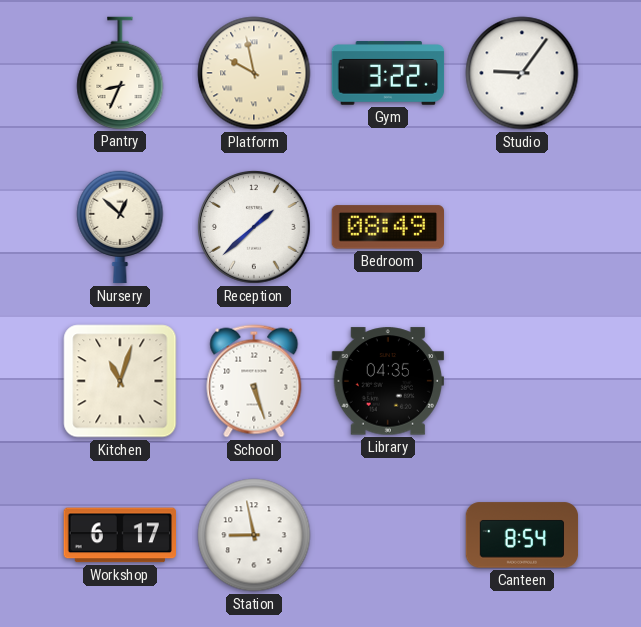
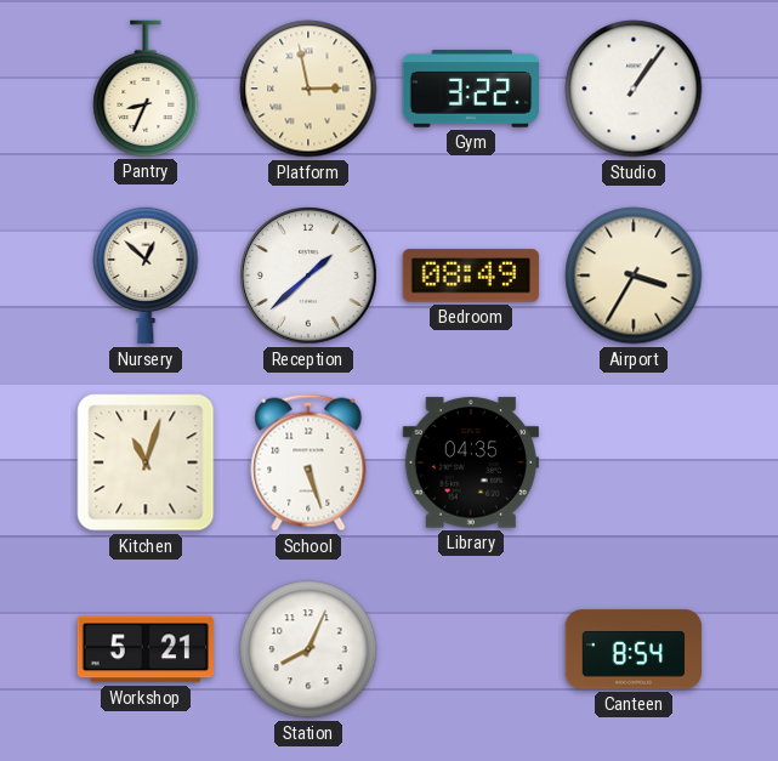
Platform: 9:58 -> 2:58
Studio: 9:06 -> 1:06
Airport: none -> 3:35
Workshop: 6:17 -> 5:21
Station: 8:58 -> 8:04
